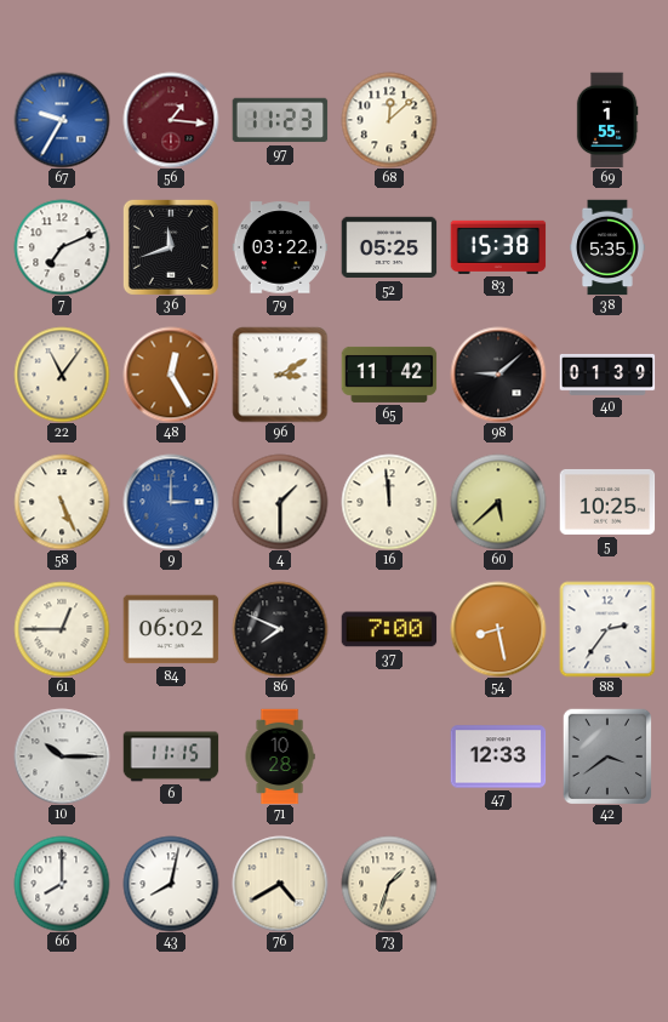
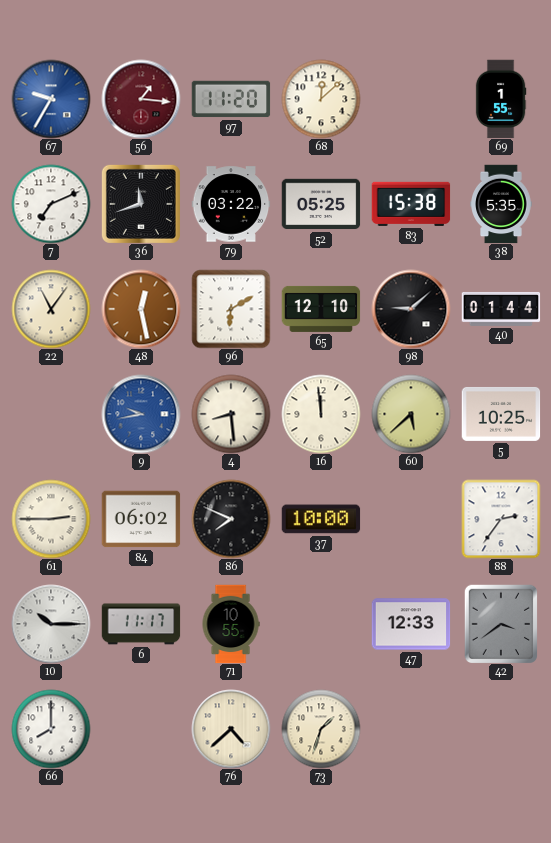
97: 11:23 -> 11:20
48: 12:25 -> 12:28
96: 3:10 -> 6:10
65: 11:42 -> 12:10
40: 01:39 -> 01:44
58: 5:26 -> none
9: 3:00 -> 9:43
4: 1:30 -> 8:29
61: 12:45 -> 2:45
37: 7:00 -> 10:00
54: 8:28 -> none
6: 11:15 -> 11:17
71: 10:28 -> 10:55
43: 8:02 -> none
76: 4:40 -> 4:38
